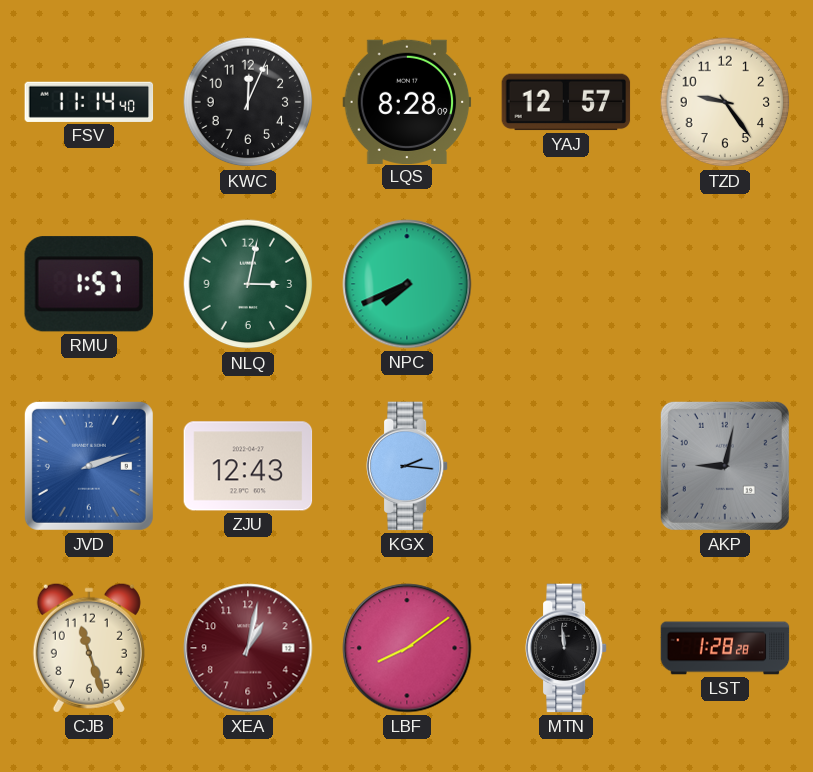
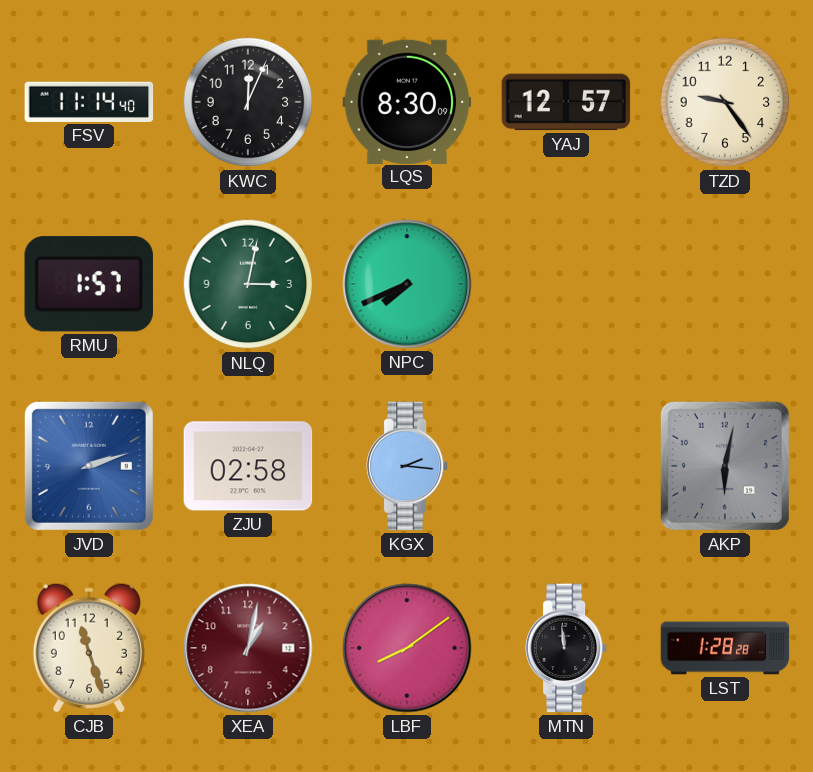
LQS: 8:28 -> 8:30
ZJU: 12:43 -> 02:58
AKP: 9:02 -> 6:02
